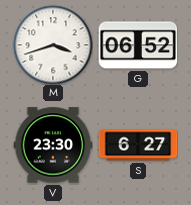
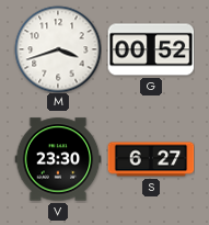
G: 06:52 -> 00:52
